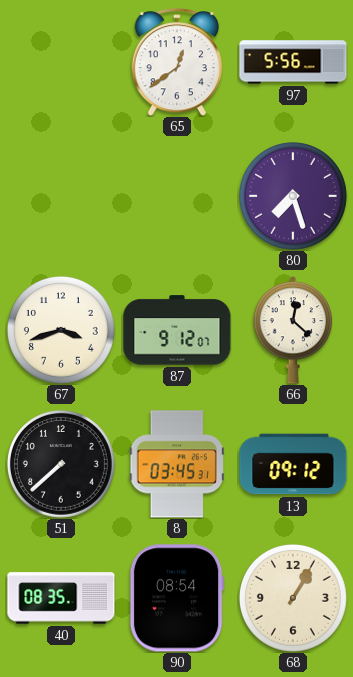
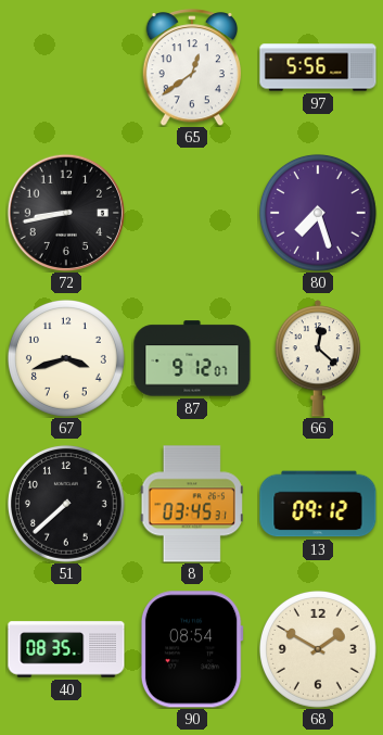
72: none -> 8:43
68: 1:05 -> 1:50
